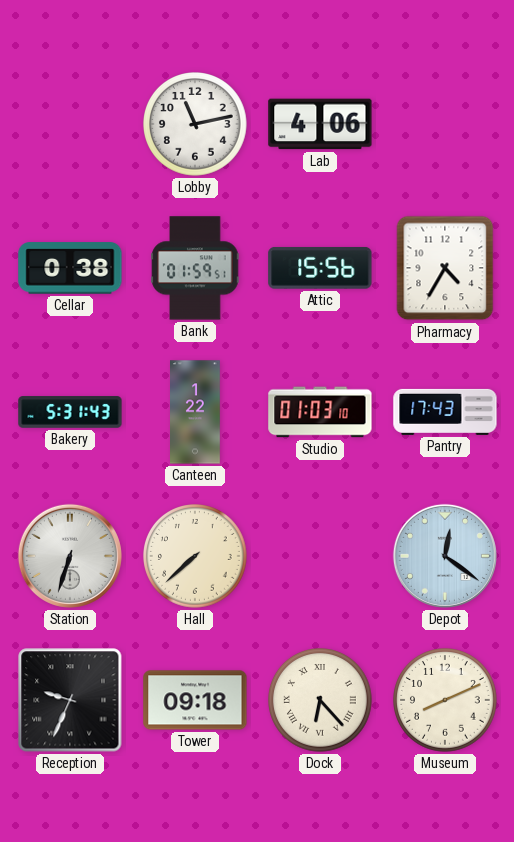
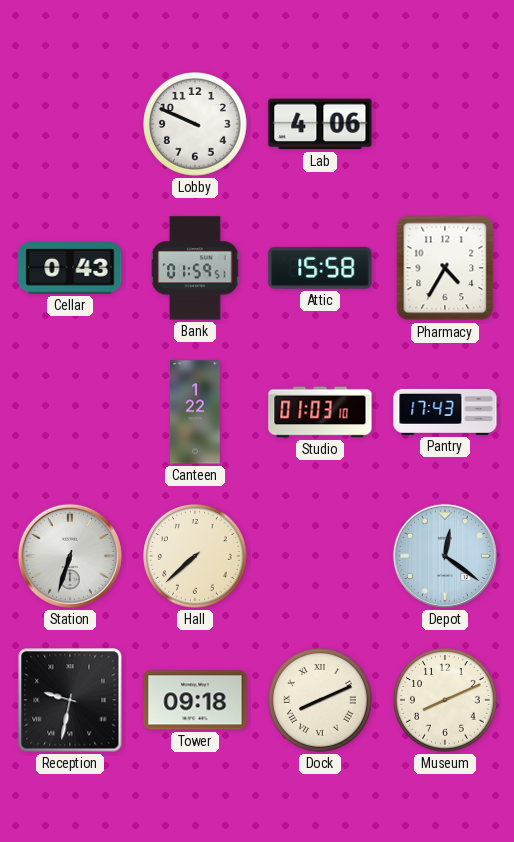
Lobby: 11:13 -> 9:49
Cellar: 0:38 -> 0:43
Attic: 15:56 -> 15:58
Bakery: 5:31 -> none
Reception: 9:34 -> 9:32
Dock: 6:23 -> 8:11
